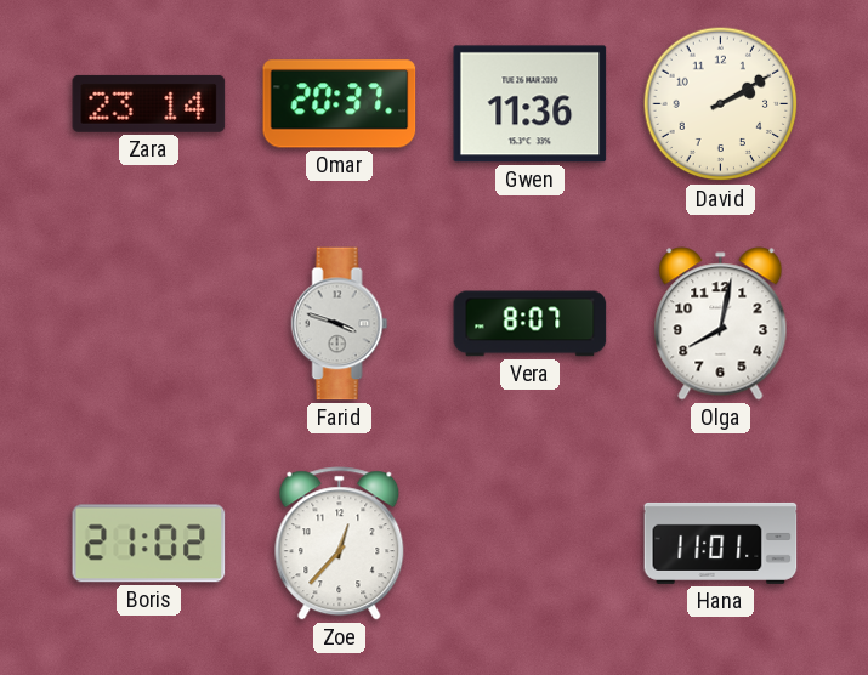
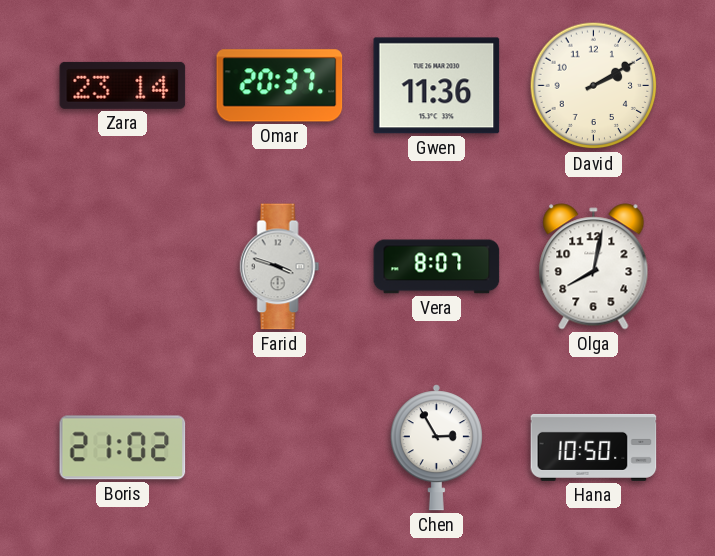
Zoe: 12:37 -> none
Chen: none -> 2:55
Hana: 11:01 -> 10:50
